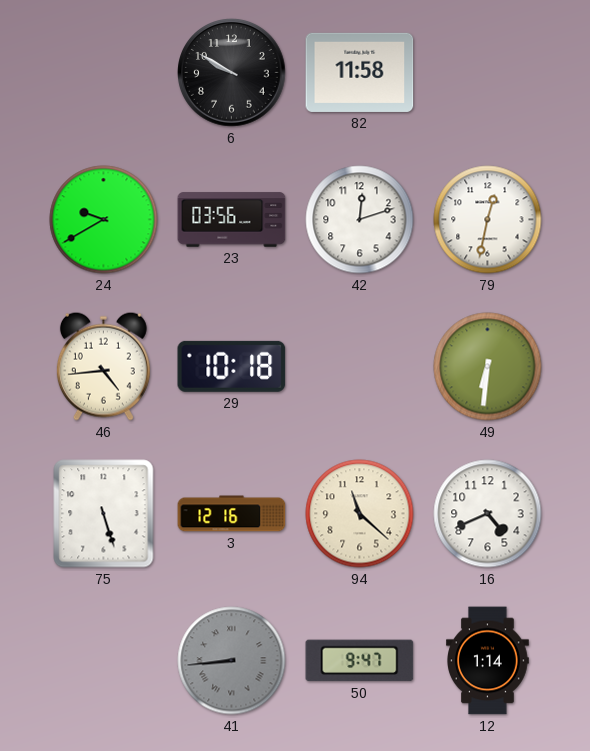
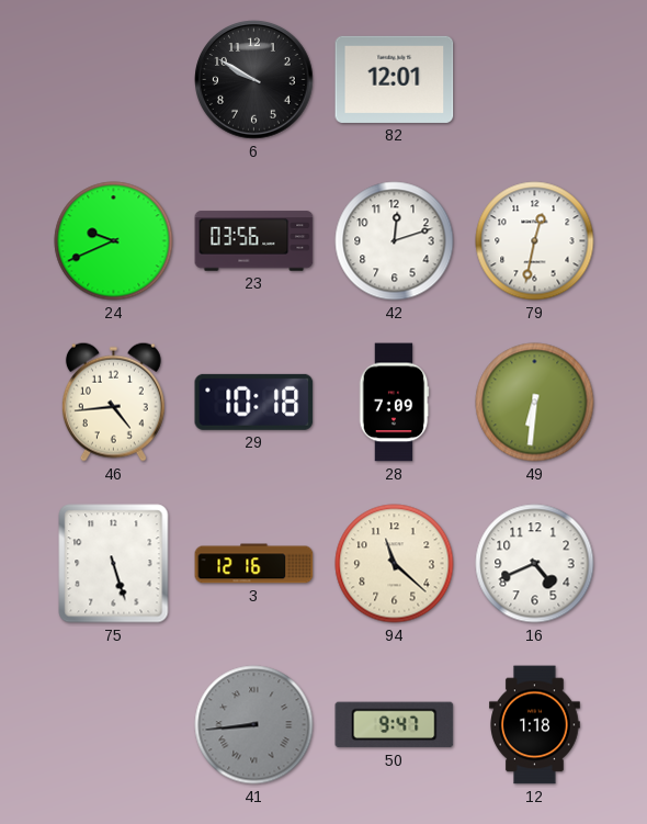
82: 11:58 -> 12:01
24: 9:40 -> 9:41
28: none -> 7:09
12: 1:14 -> 1:18
